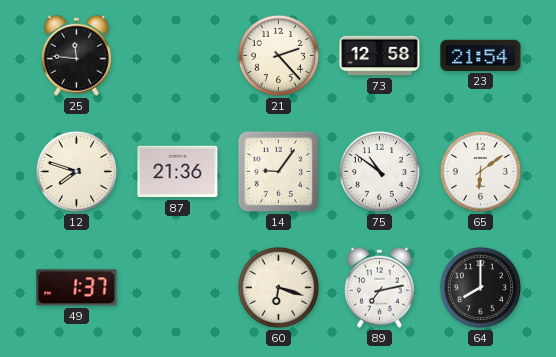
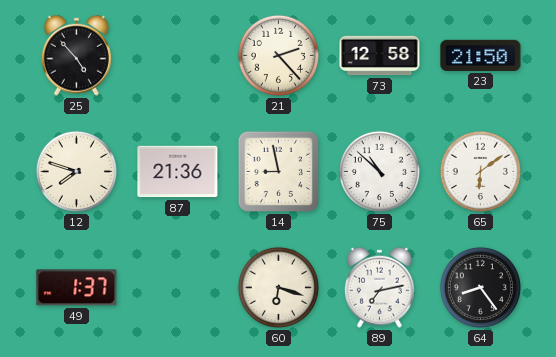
25: 11:46 -> 4:53
23: 21:54 -> 21:50
14: 9:06 -> 8:58
75: 10:51 -> 10:52
64: 8:00 -> 8:24
